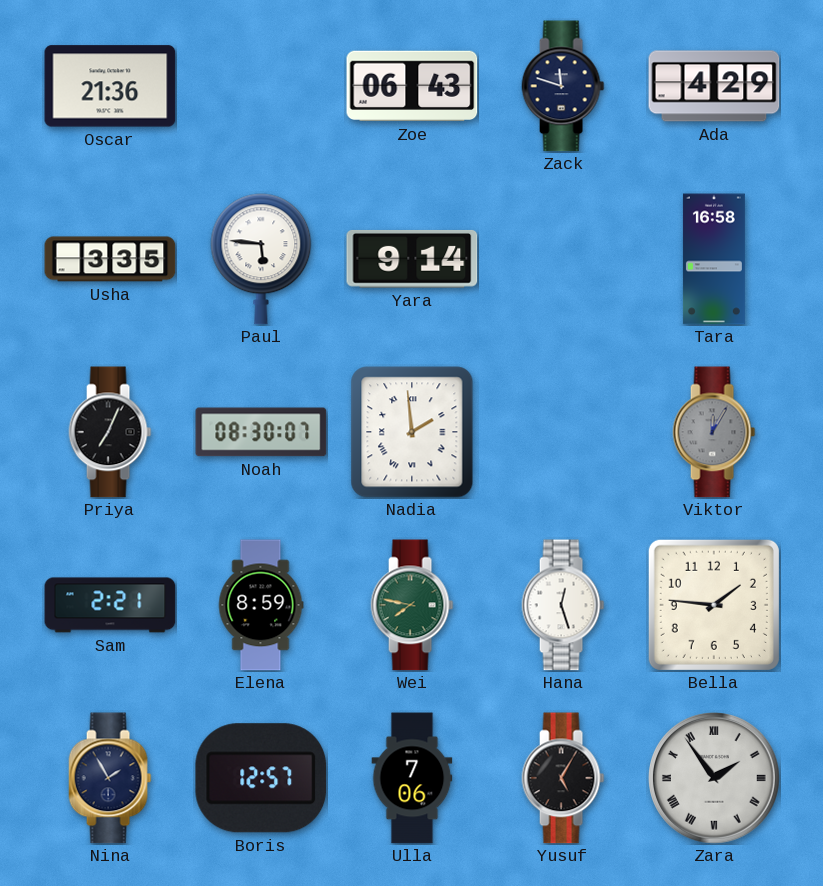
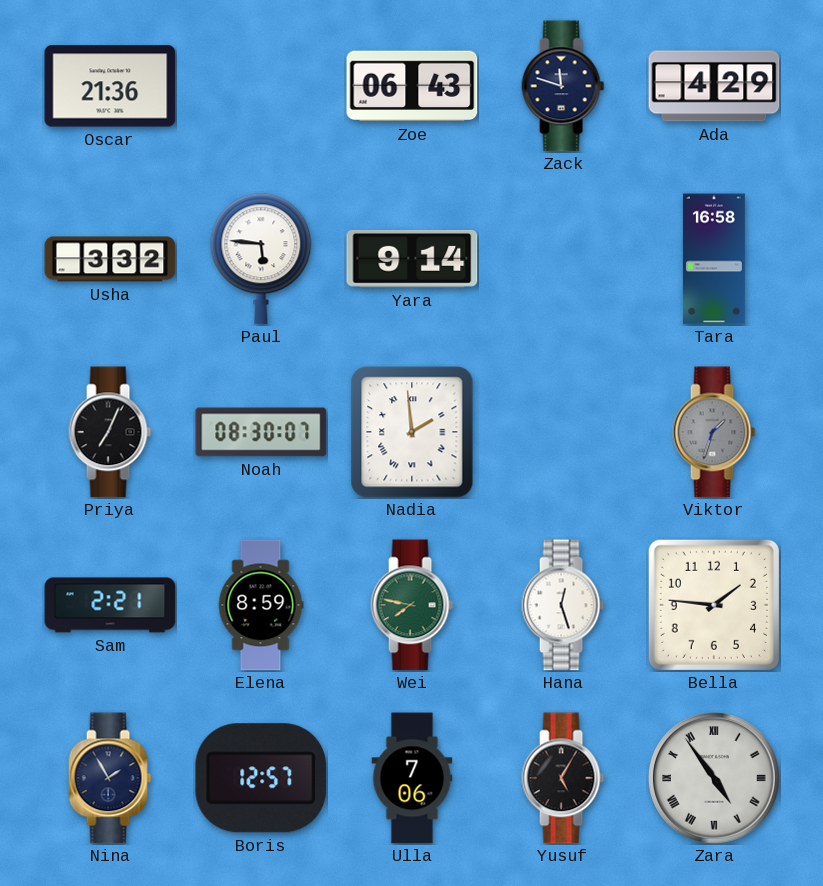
Usha: 3:35 -> 3:32
Viktor: 12:05 -> 1:33
Zara: 1:54 -> 4:54
